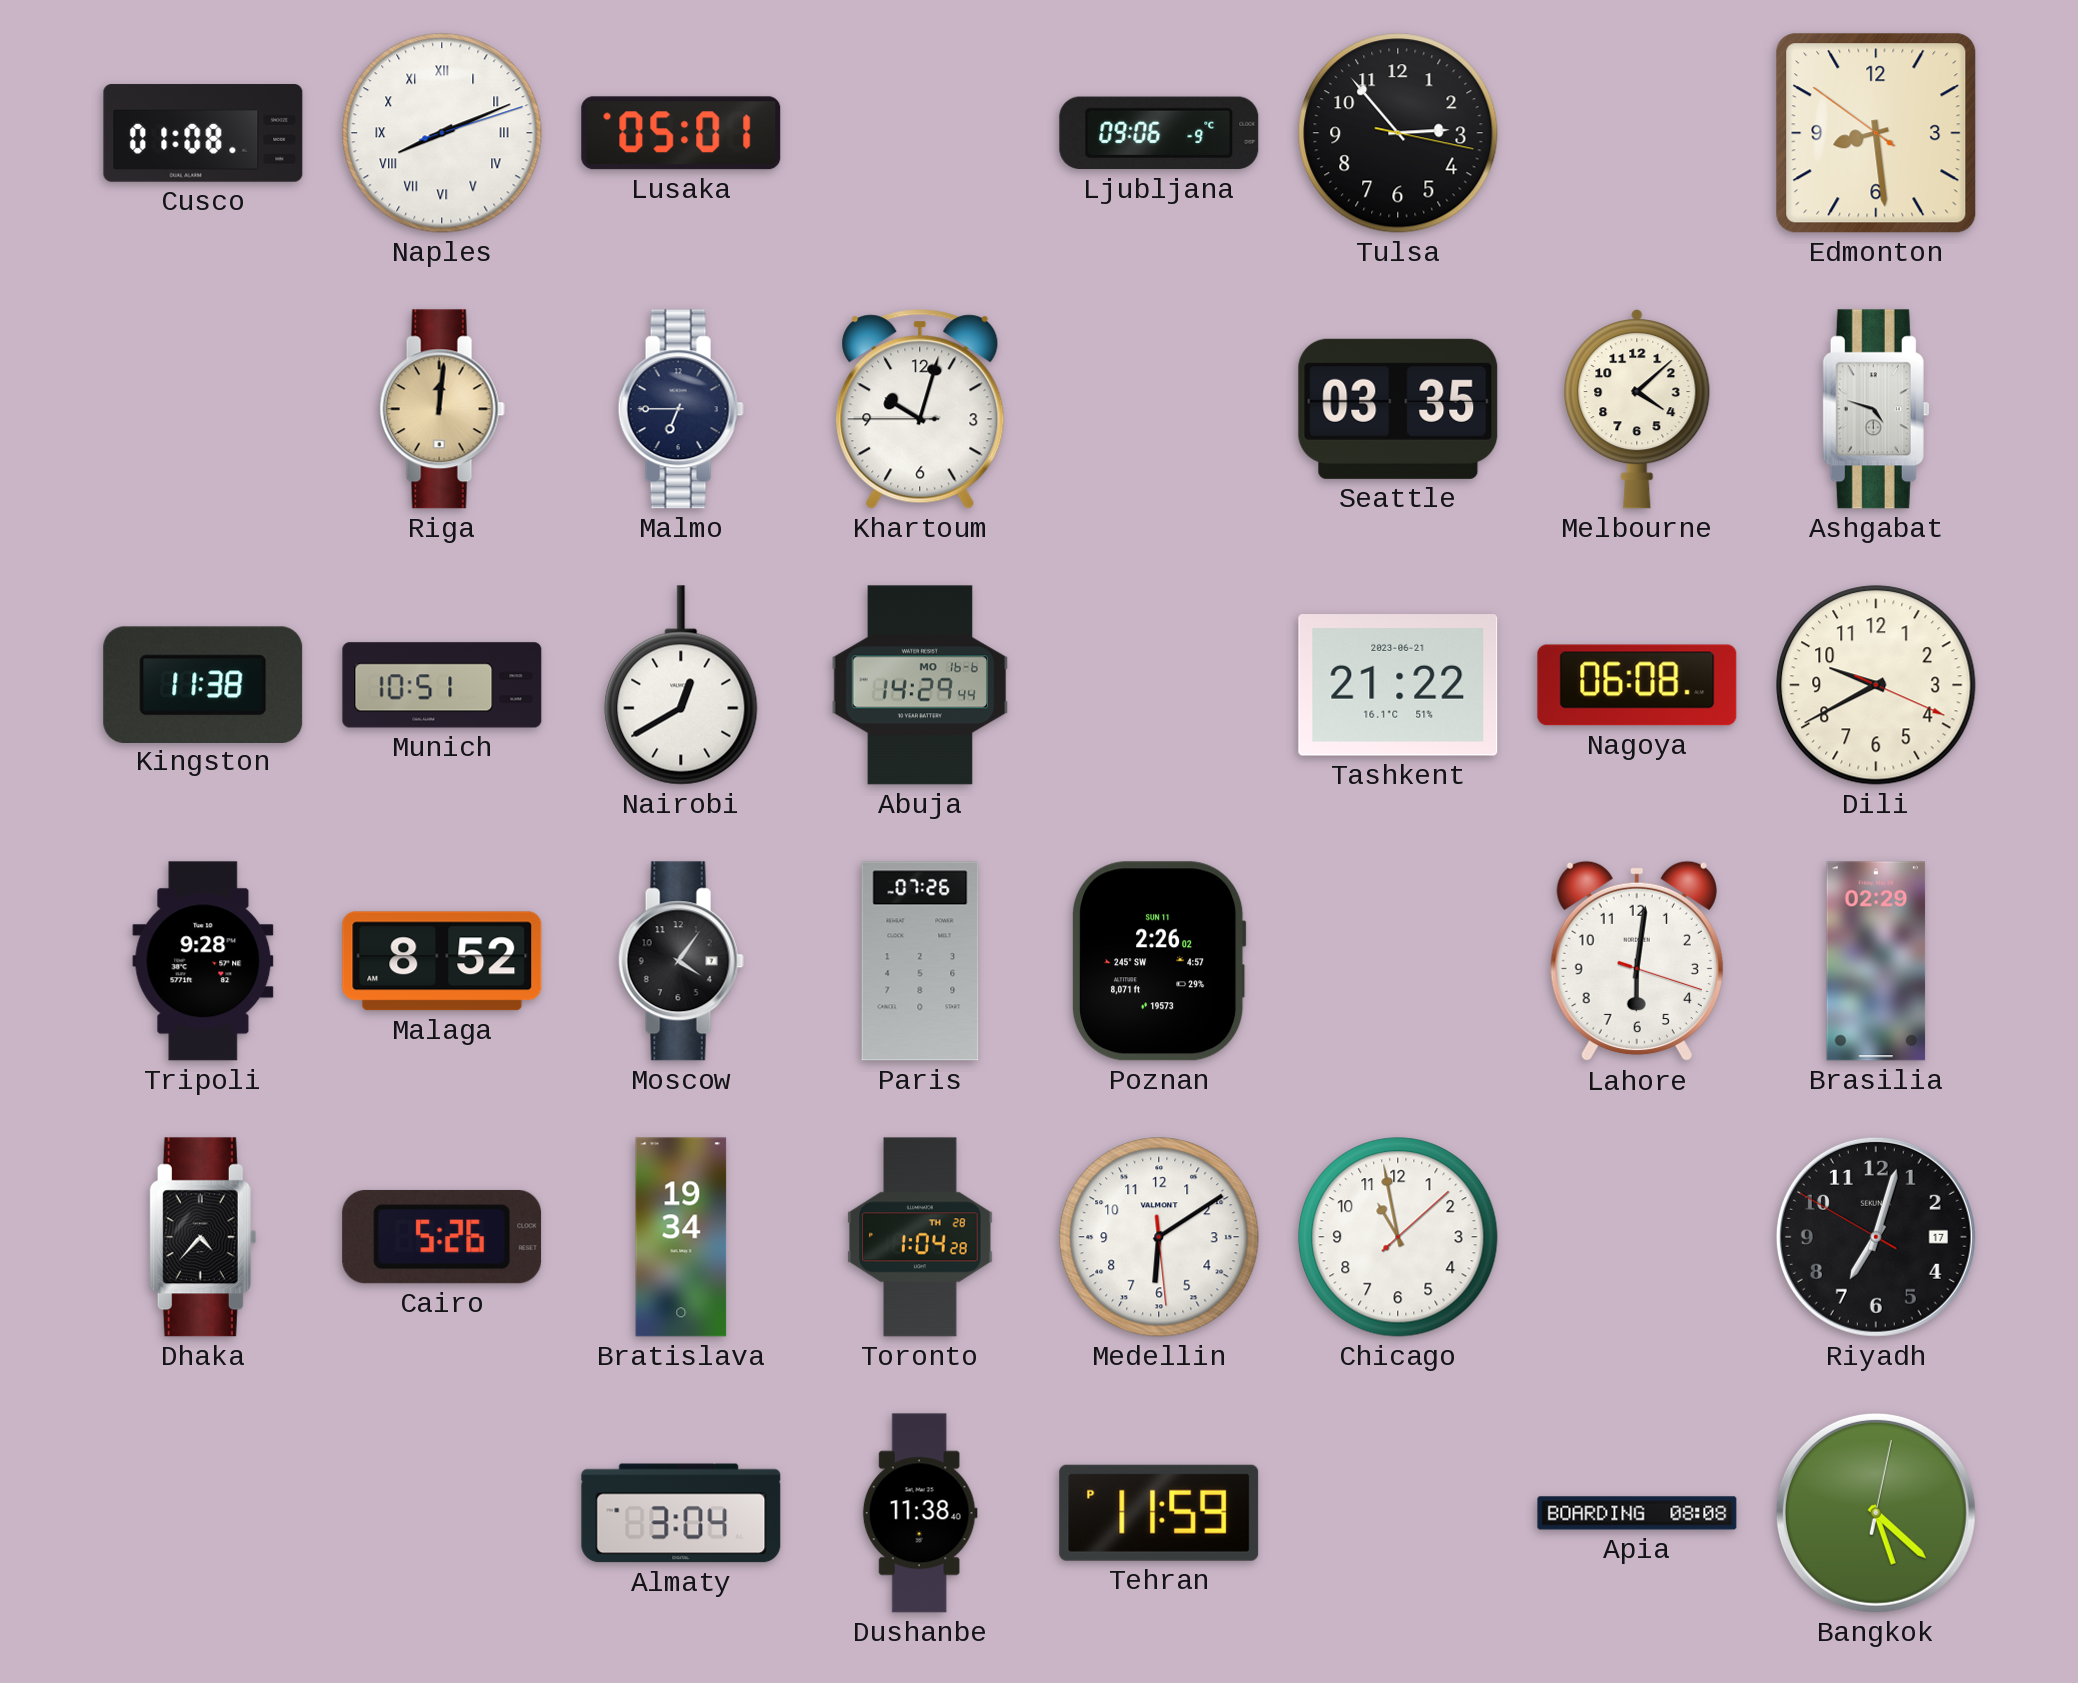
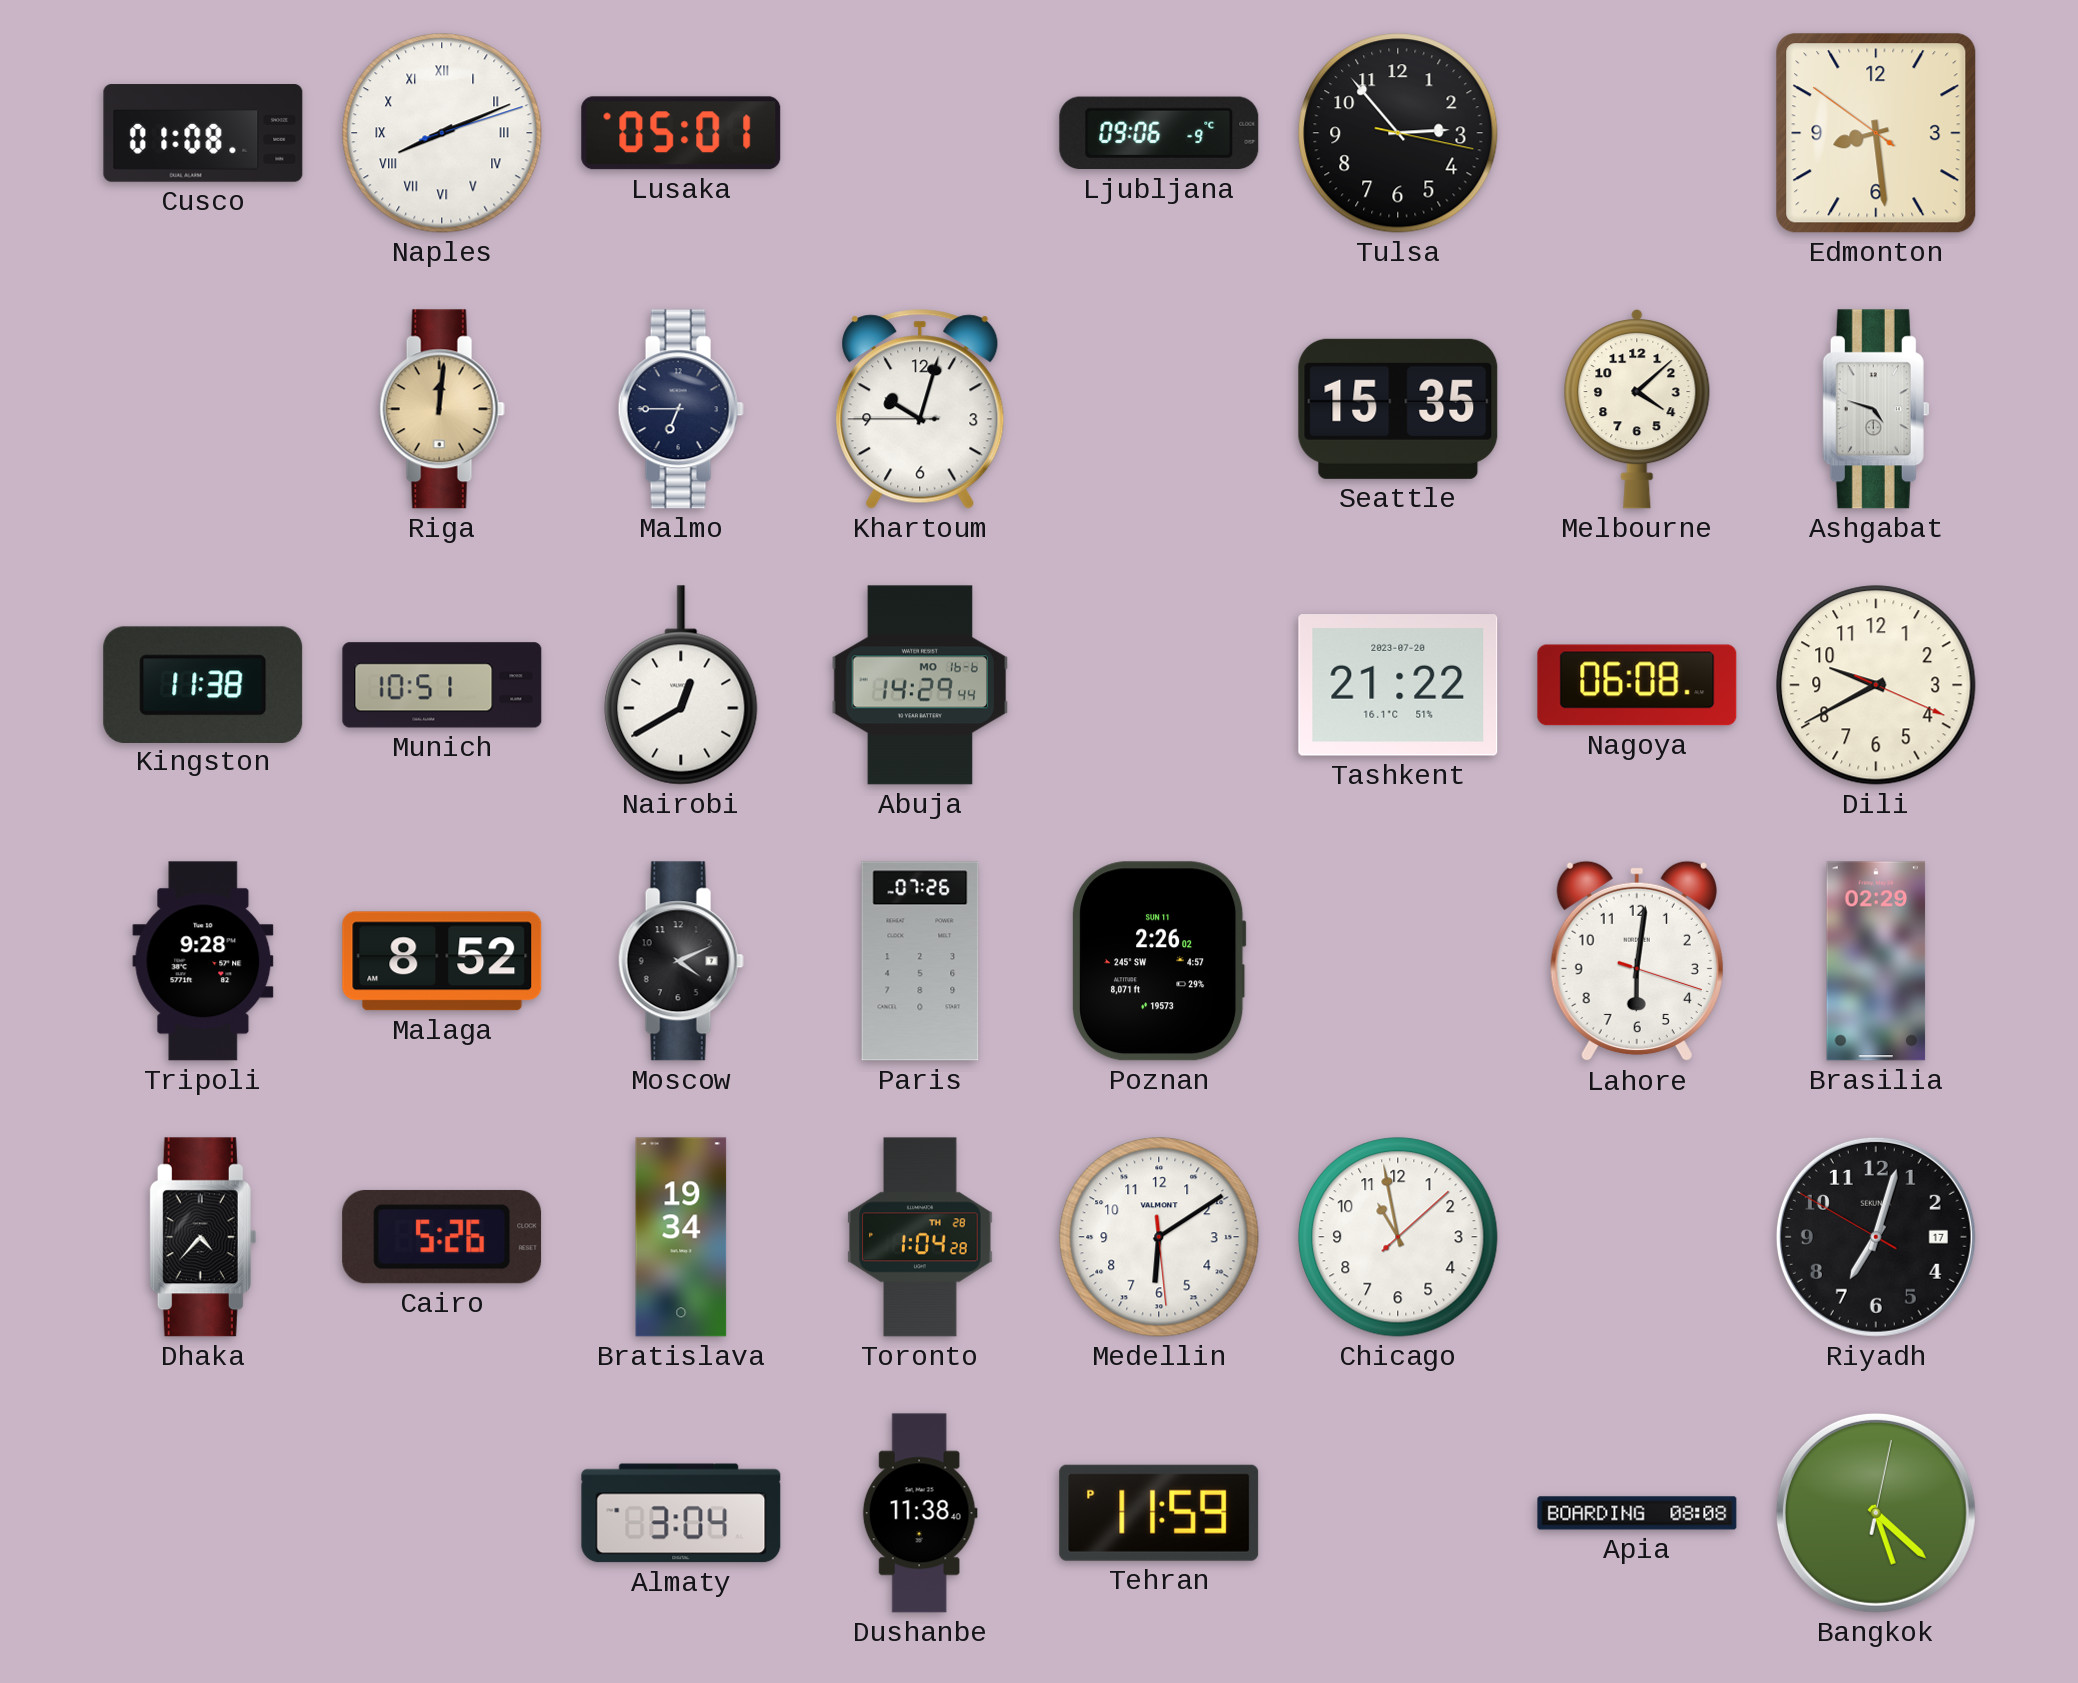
Seattle: 03:35 -> 15:35
Tashkent date: 2023-06-21 -> 2023-07-20
Moscow: 4:06 -> 4:11
